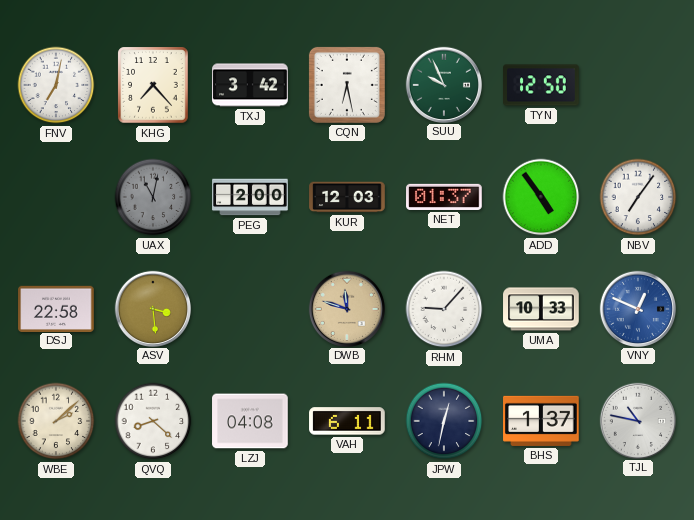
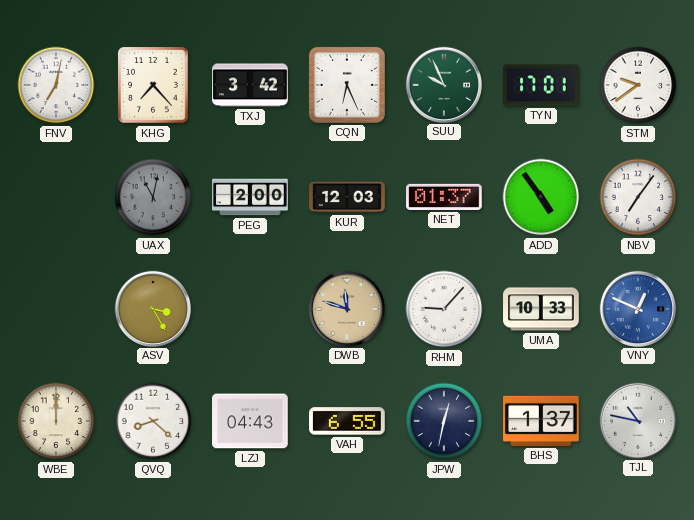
CQN: 6:28 -> 6:26
TYN: 12:50 -> 17:01
STM: none -> 9:39
DSJ: 22:58 -> none
ASV: 3:29 -> 3:25
WBE: 2:08 -> 12:00
LZJ: 04:08 -> 04:43
VAH: 6:11 -> 6:55
